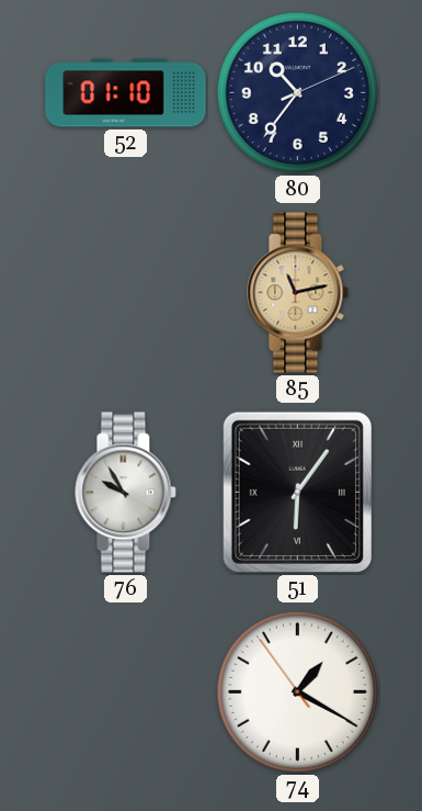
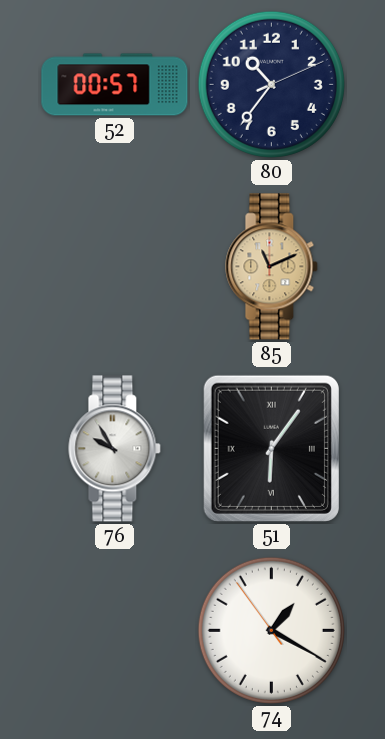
52: 01:10 -> 00:57
85: 11:13 -> 11:11
